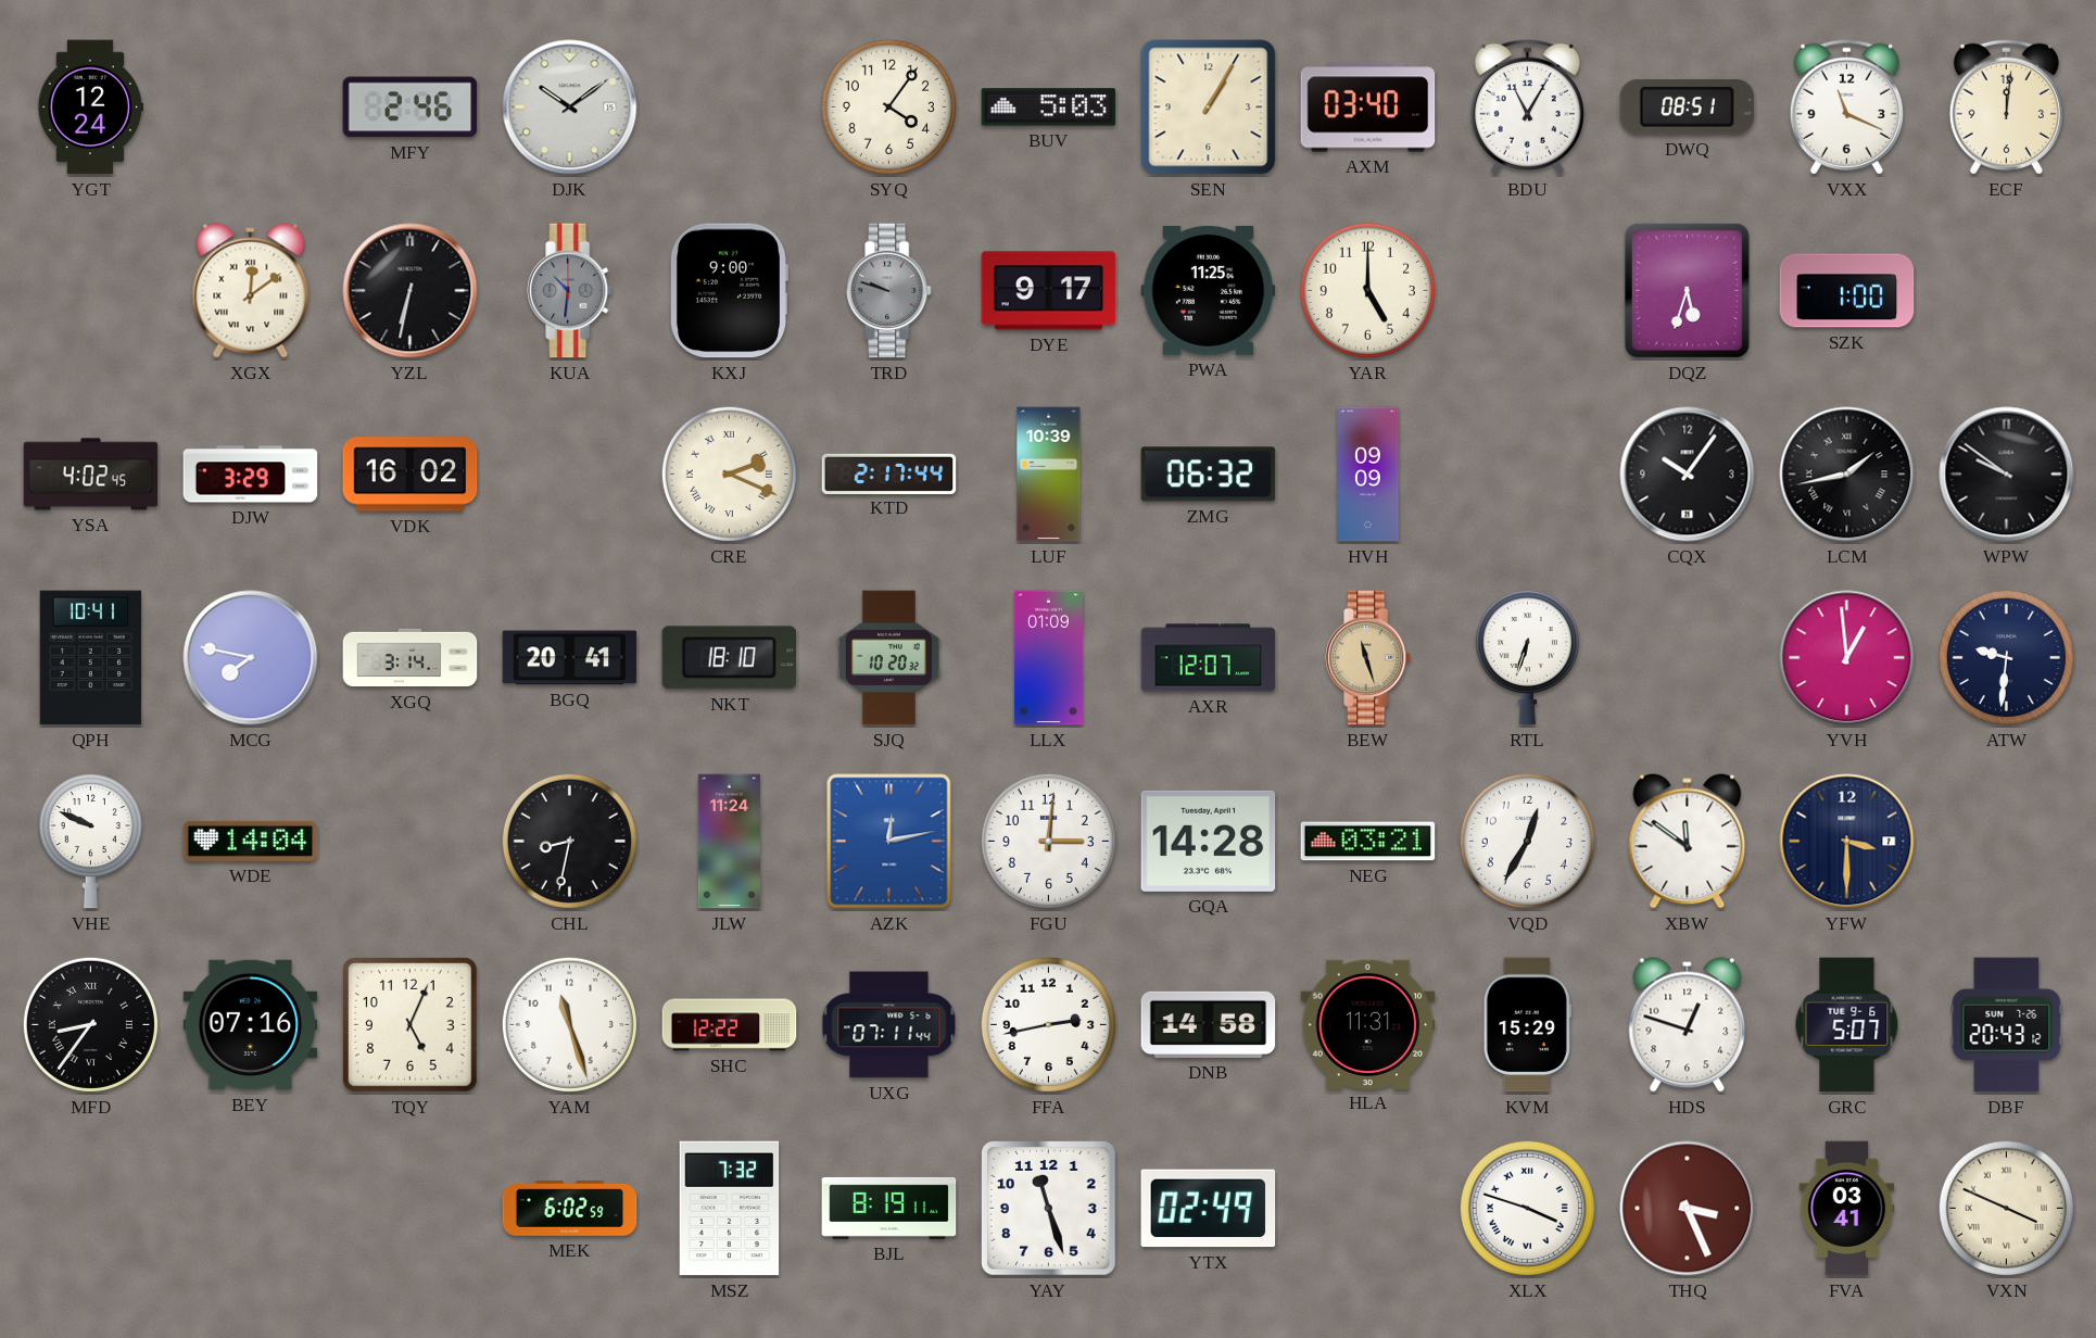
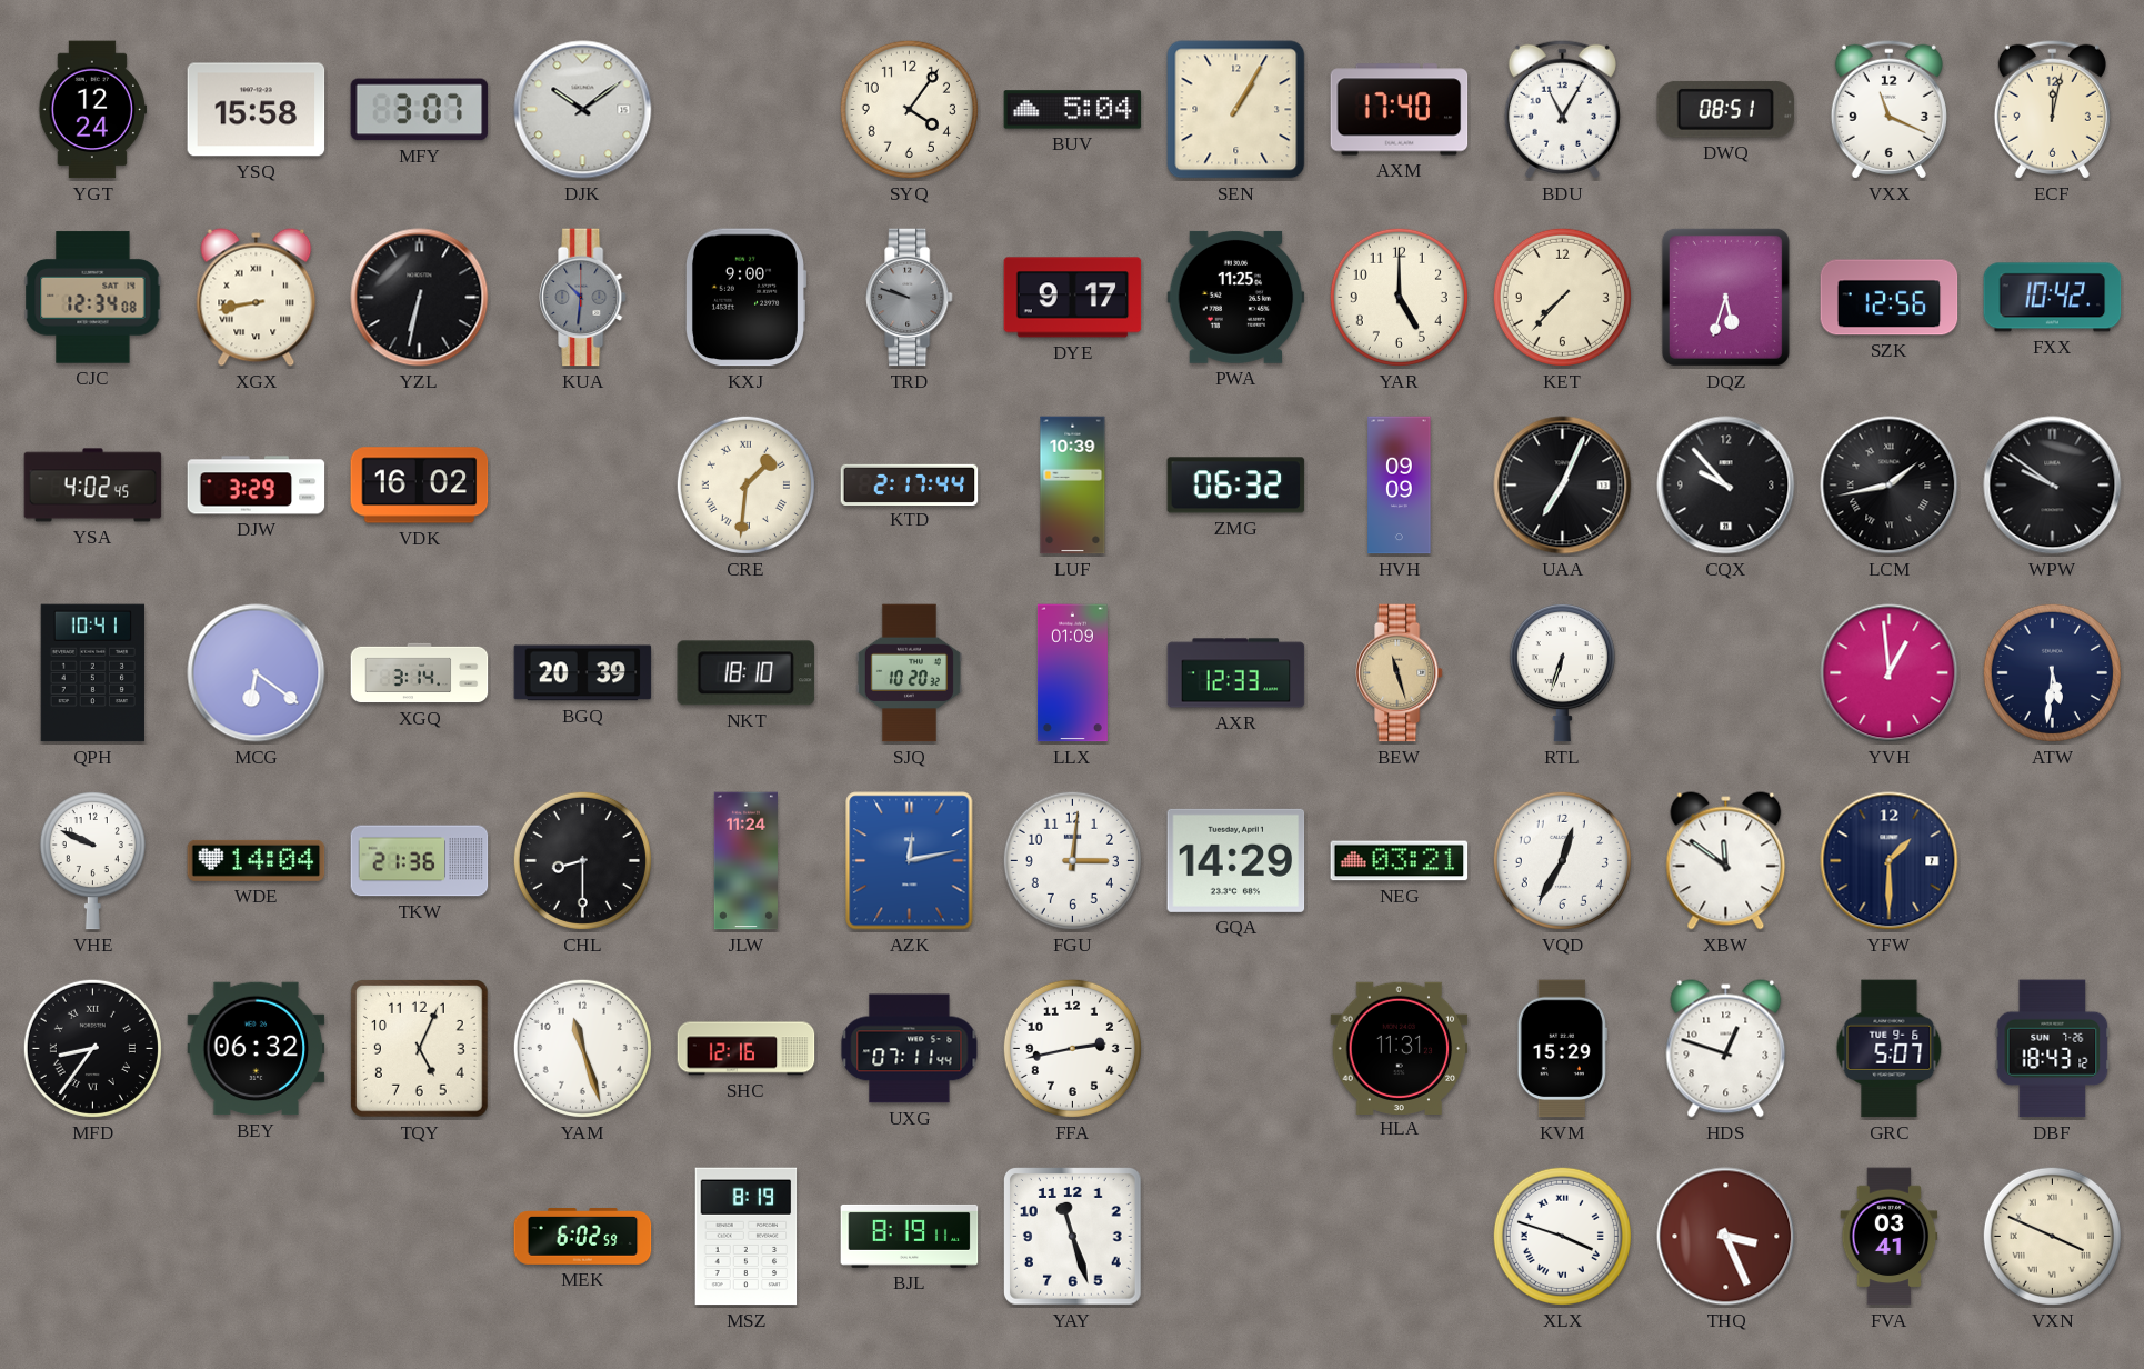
YSQ: none -> 15:58
MFY: 2:46 -> 3:07
BUV: 5:03 -> 5:04
AXM: 03:40 -> 17:40
ECF: 12:01 -> 12:02
CJC: none -> 12:34
XGX: 12:09 -> 8:43
KET: none -> 7:37
SZK: 1:00 -> 12:56
FXX: none -> 10:42
CRE: 2:19 -> 1:31
UAA: none -> 7:04
CQX: 10:06 -> 9:53
MCG: 7:47 -> 6:21
BGQ: 20:41 -> 20:39
AXR: 12:07 -> 12:33
ATW: 9:31 -> 5:31
TKW: none -> 21:36
CHL: 8:32 -> 8:30
GQA: 14:28 -> 14:29
YFW: 3:30 -> 1:30
BEY: 07:16 -> 06:32
SHC: 12:22 -> 12:16
DNB: 14:58 -> none
DBF: 20:43 -> 18:43
MSZ: 7:32 -> 8:19
YTX: 02:49 -> none
